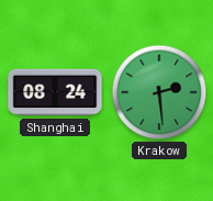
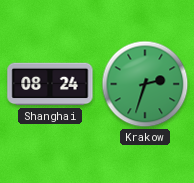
Krakow: 2:29 -> 2:33
